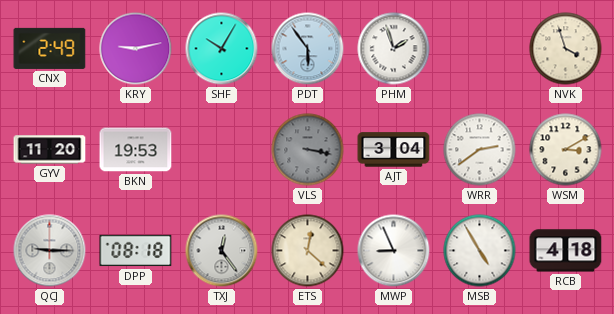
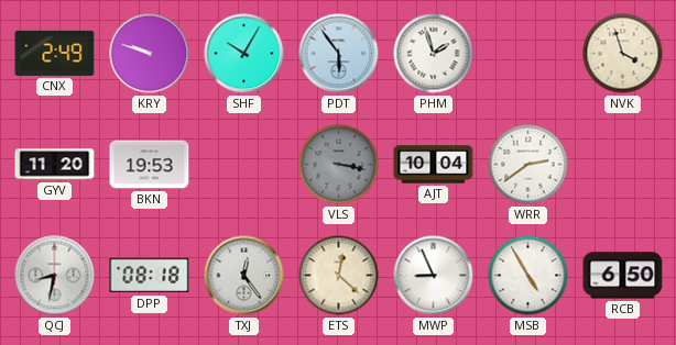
KRY: 9:13 -> 9:48
AJT: 3:04 -> 10:04
WSM: 3:10 -> none
QCJ: 9:15 -> 8:32
RCB: 4:18 -> 6:50
